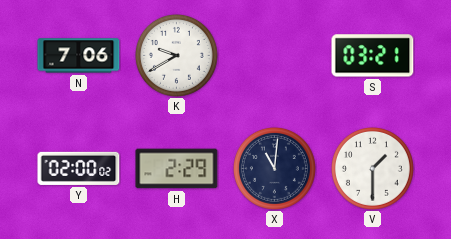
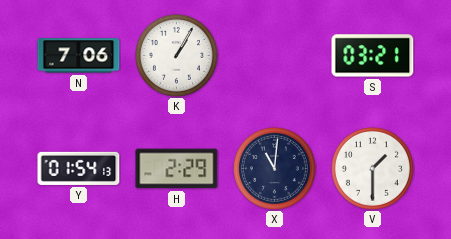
K: 9:40 -> 1:05
Y: 02:00 -> 01:54
